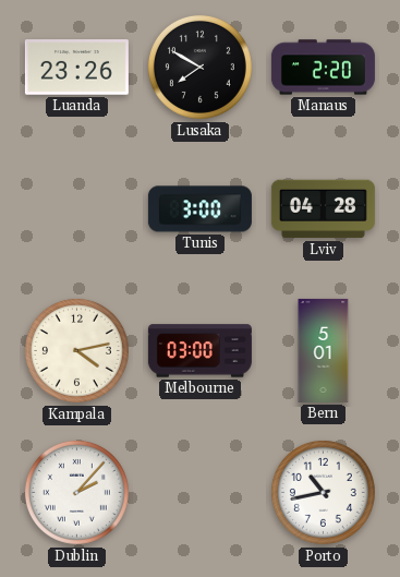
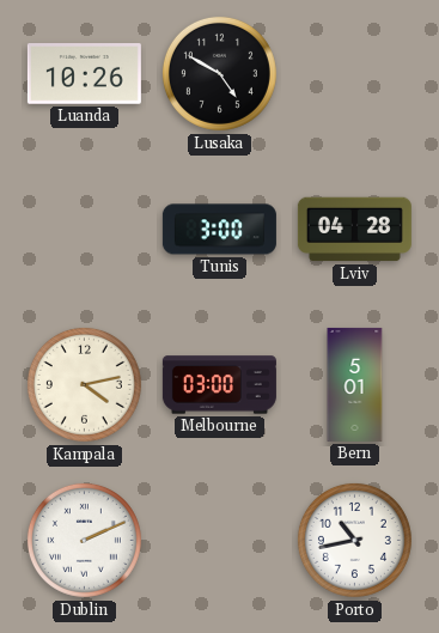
Luanda: 23:26 -> 10:26
Lusaka: 7:50 -> 4:50
Manaus: 2:20 -> none
Dublin: 2:07 -> 2:11
